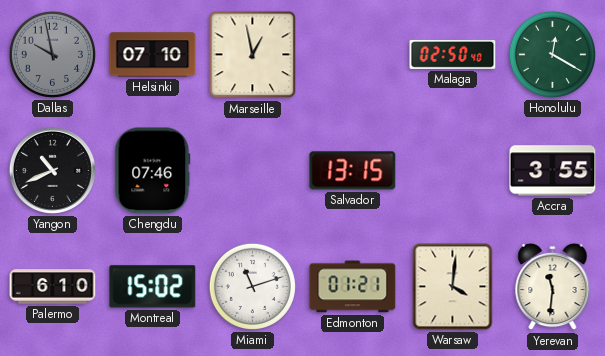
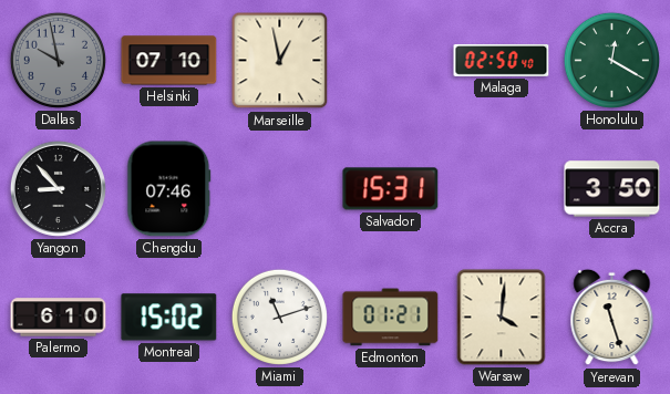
Yangon: 10:41 -> 8:53
Salvador: 13:15 -> 15:31
Accra: 3:55 -> 3:50
Yerevan: 11:31 -> 11:27
